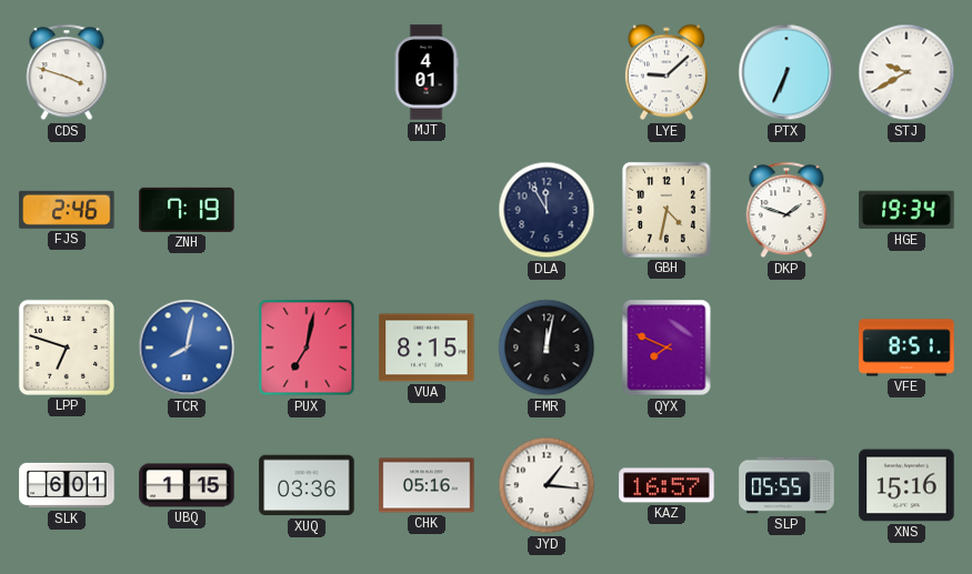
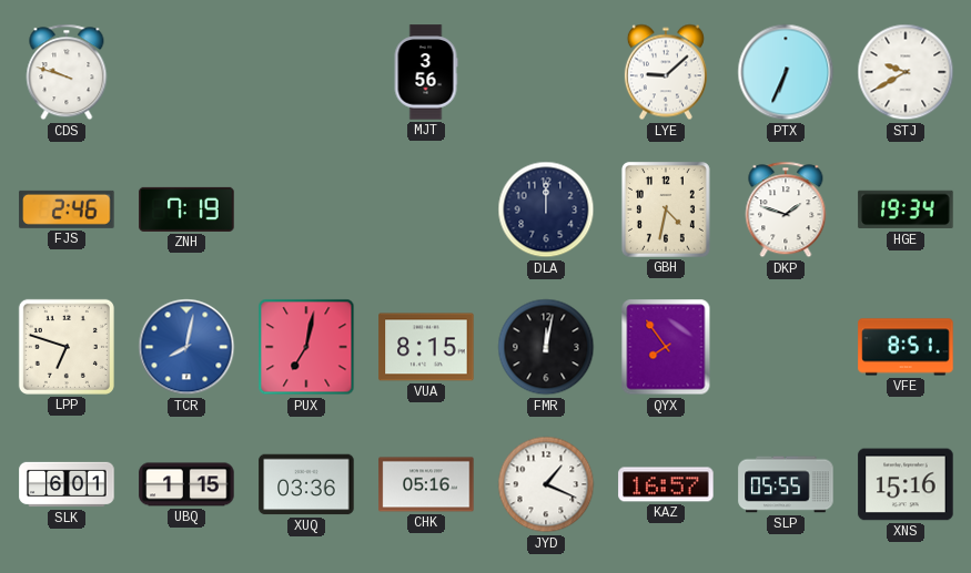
CDS: 3:48 -> 9:48
MJT: 4:01 -> 3:56
DLA: 11:55 -> 12:00
QYX: 7:49 -> 7:54
JYD: 1:16 -> 1:19
